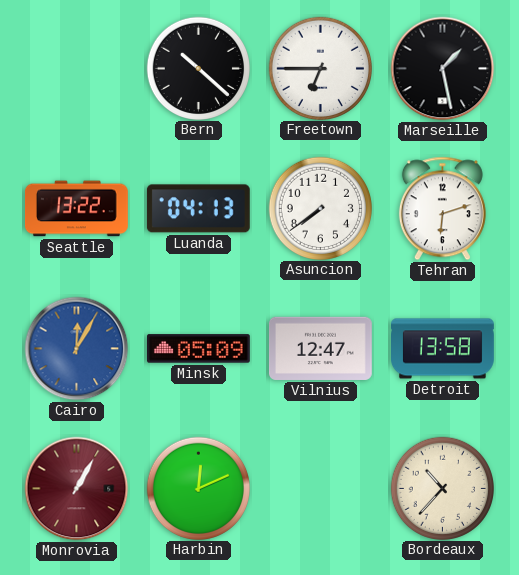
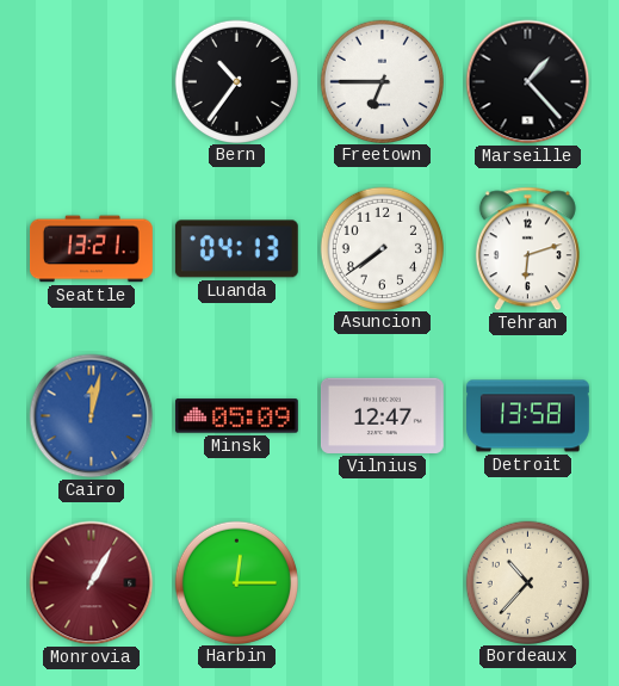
Bern: 10:22 -> 10:36
Marseille: 1:28 -> 1:23
Seattle: 13:22 -> 13:21
Cairo: 12:05 -> 12:02
Harbin: 12:11 -> 12:15
